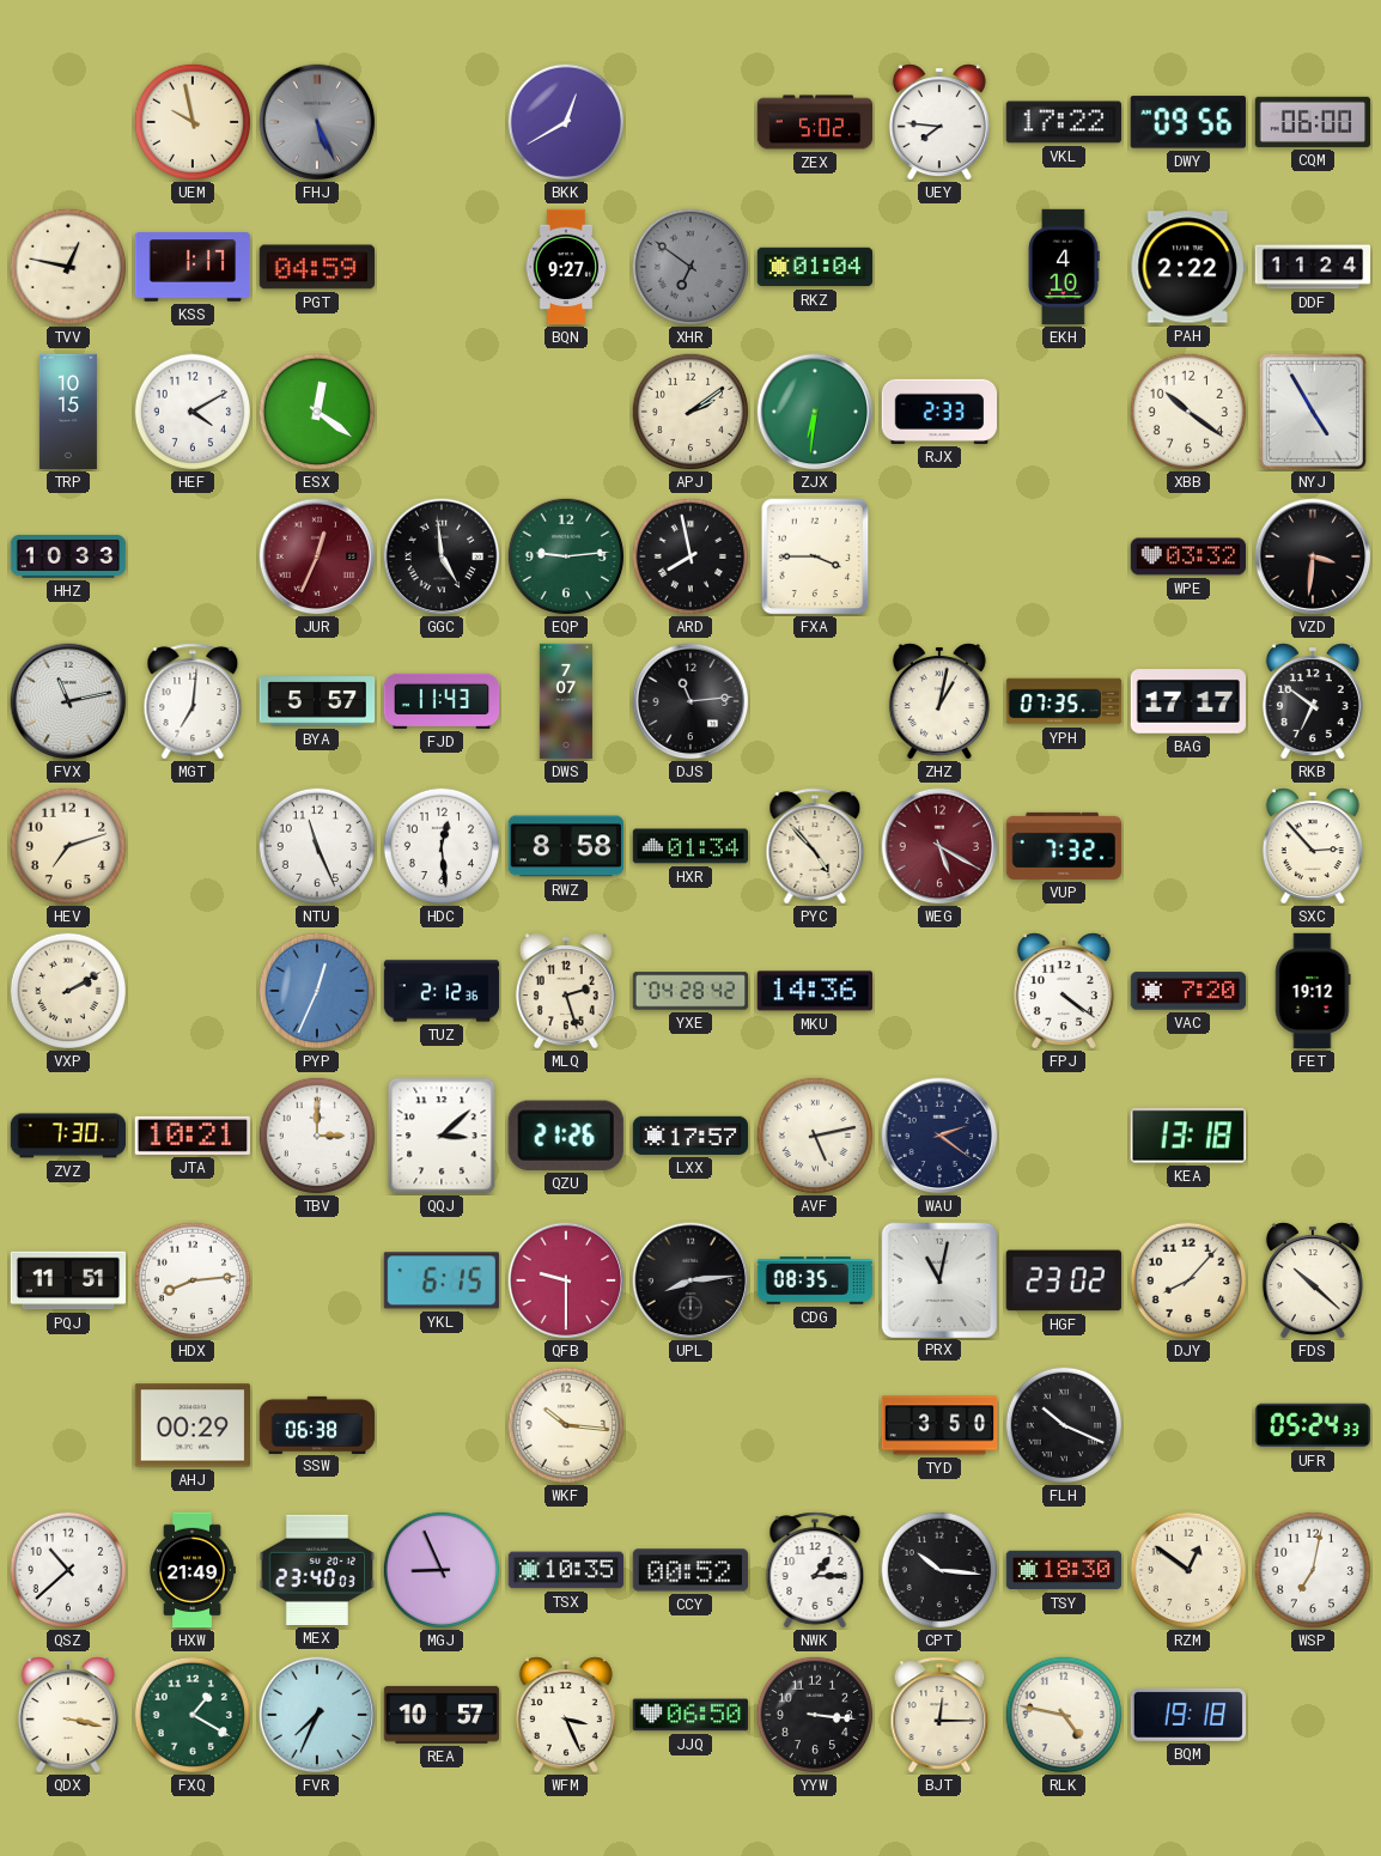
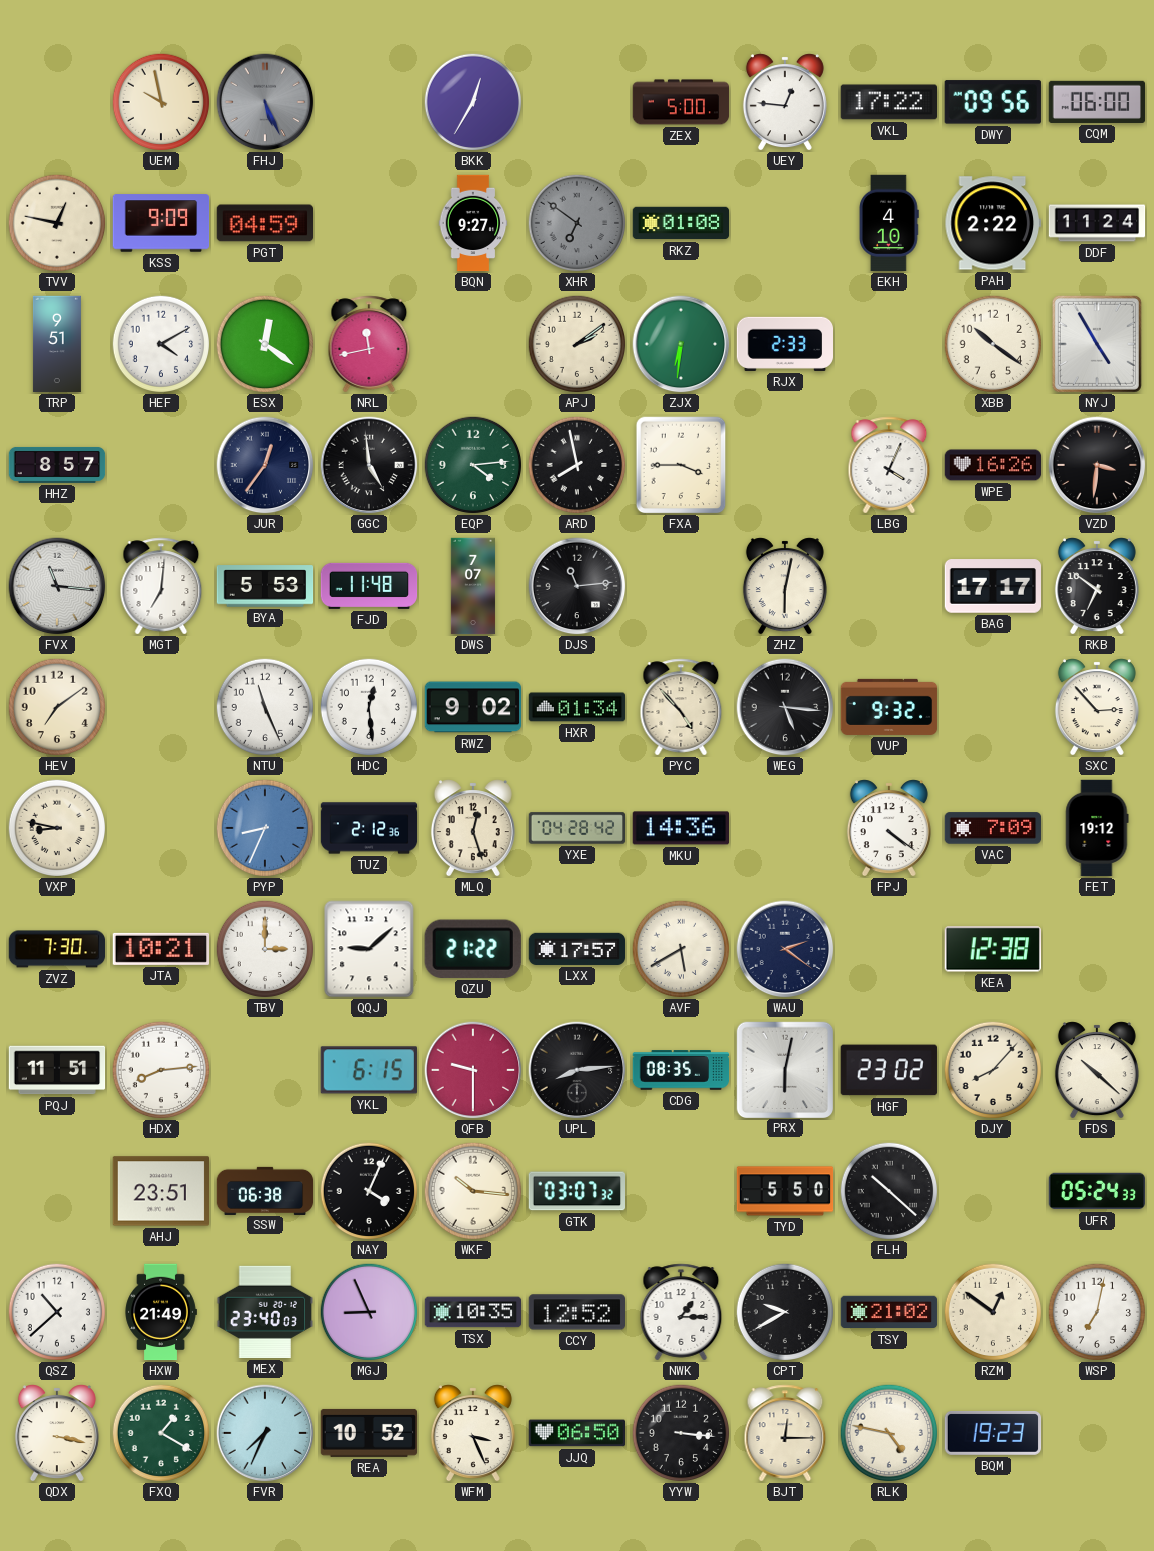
BKK: 12:40 -> 12:35
ZEX: 5:02 -> 5:00
UEY: 7:46 -> 12:46
KSS: 1:17 -> 9:09
RKZ: 01:04 -> 01:08
TRP: 10:15 -> 9:51
NRL: none -> 11:43
HHZ: 10:33 -> 8:57
JUR: 12:34 -> 12:36
JUR dial: burgundy -> navy
EQP: 9:14 -> 4:14
LBG: none -> 4:04
WPE: 03:32 -> 16:26
FVX: 11:13 -> 11:16
BYA: 5:57 -> 5:53
FJD: 11:43 -> 11:48
ZHZ: 1:02 -> 6:02
YPH: 07:35 -> none
HEV: 7:12 -> 7:09
RWZ: 8:58 -> 9:02
WEG: 5:20 -> 5:16
WEG dial: burgundy -> black
VUP: 7:32 -> 9:32
VXP: 2:10 -> 8:47
PYP: 12:34 -> 8:34
MLQ: 2:27 -> 12:27
VAC: 7:20 -> 7:09
QQJ: 3:08 -> 9:08
QZU: 21:26 -> 21:22
AVF: 5:13 -> 5:40
KEA: 13:18 -> 12:38
PRX: 11:02 -> 6:02
AHJ: 00:29 -> 23:51
NAY: none -> 4:04
GTK: none -> 03:07
TYD: 3:50 -> 5:50
FLH: 10:19 -> 10:22
CCY: 00:52 -> 12:52
CPT: 10:16 -> 9:40
TSY: 18:30 -> 21:02
REA: 10:57 -> 10:52
BQM: 19:18 -> 19:23
